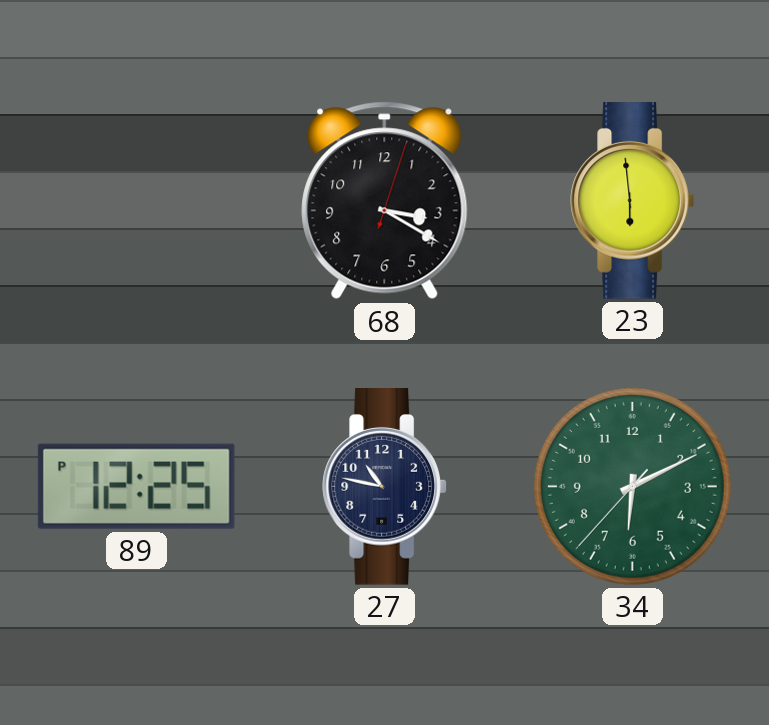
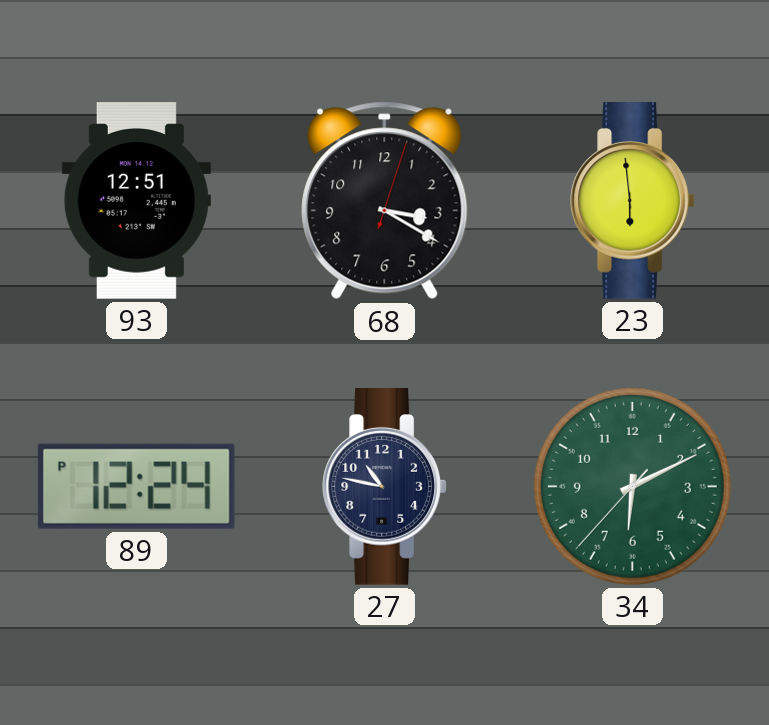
93: none -> 12:51
89: 12:25 -> 12:24
